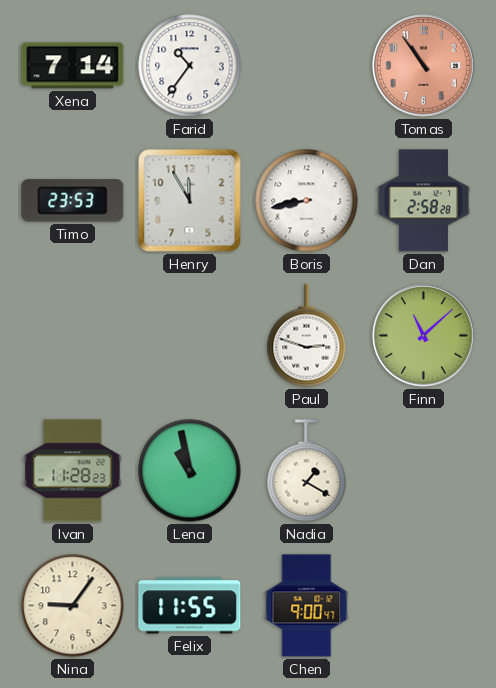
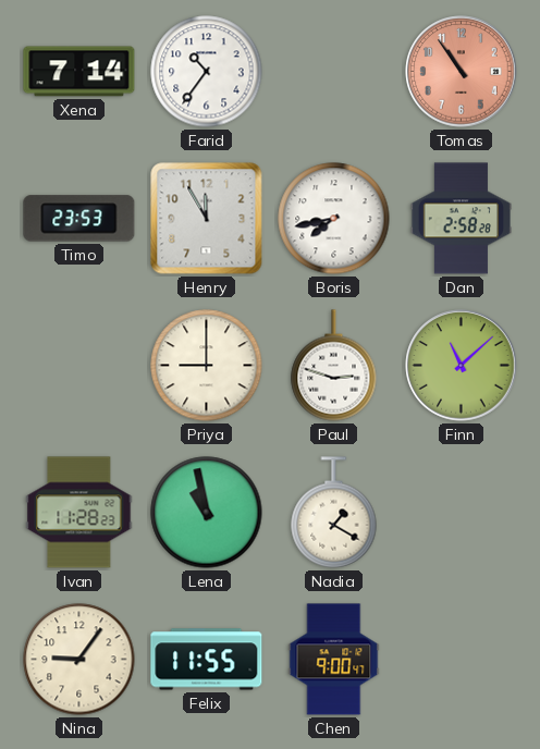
Boris: 8:43 -> 7:43
Priya: none -> 9:00
